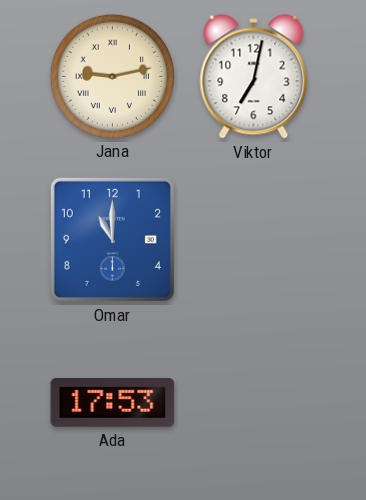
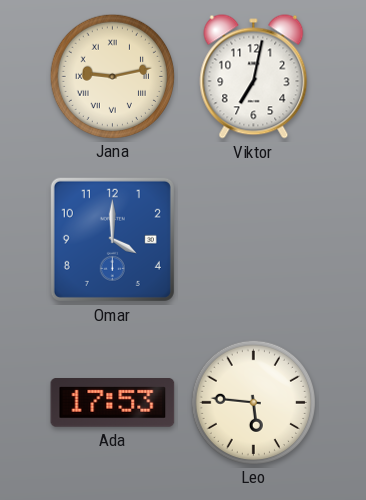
Omar: 11:00 -> 4:00
Leo: none -> 5:46
